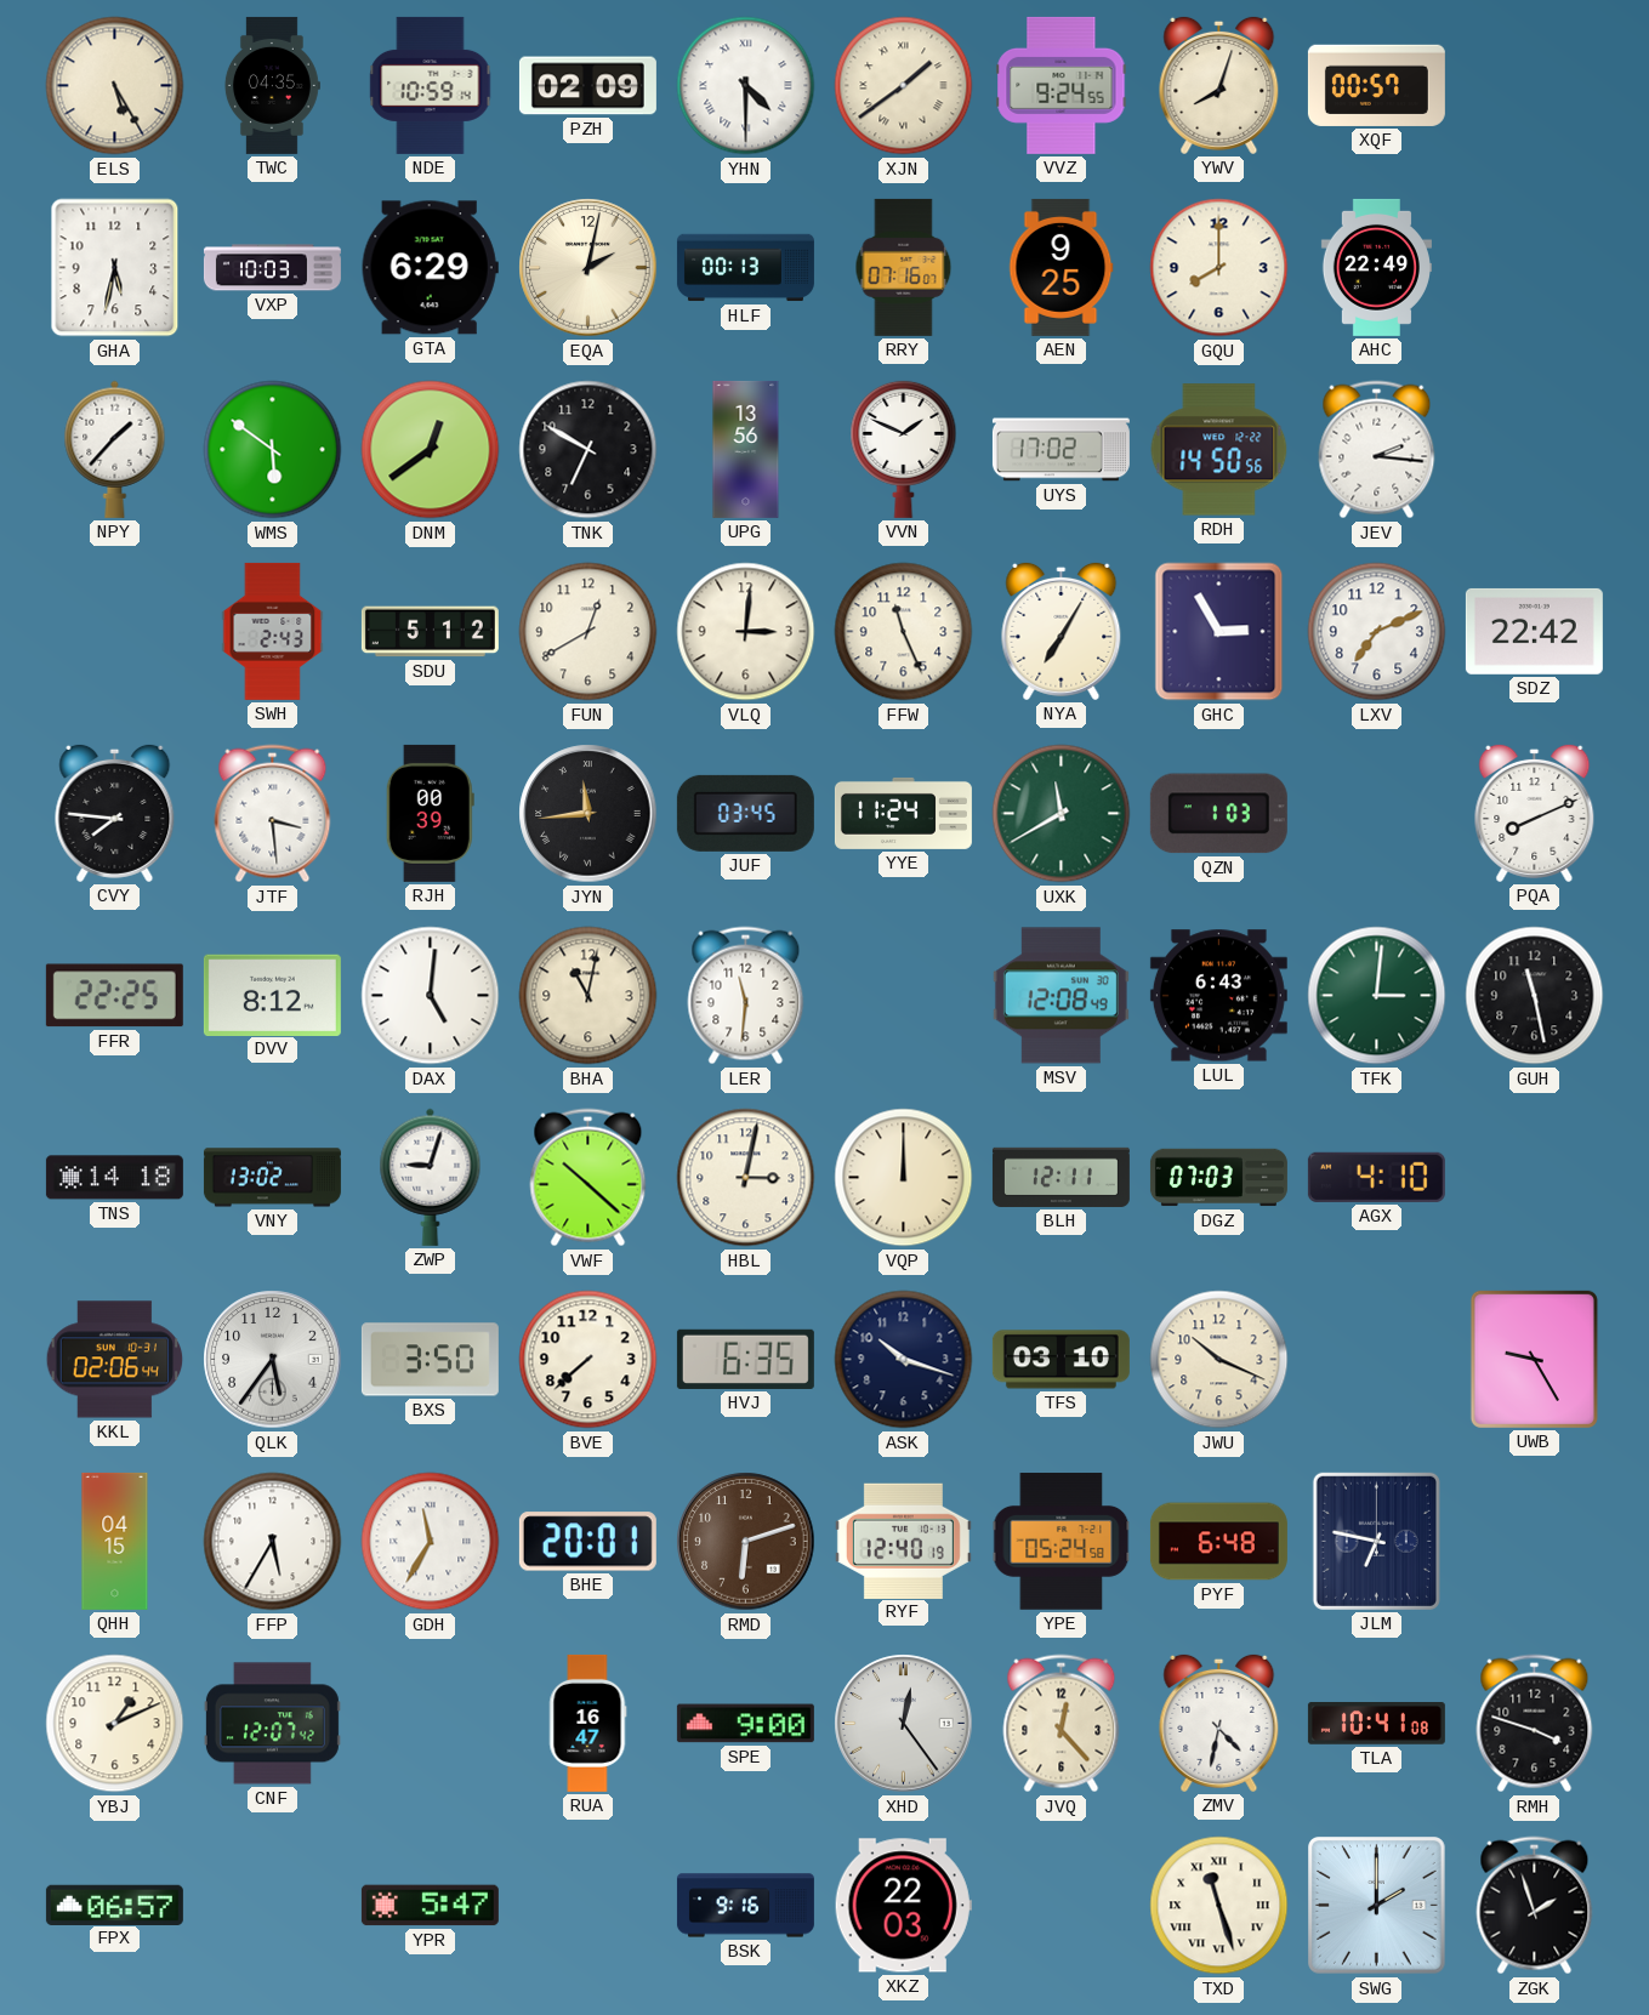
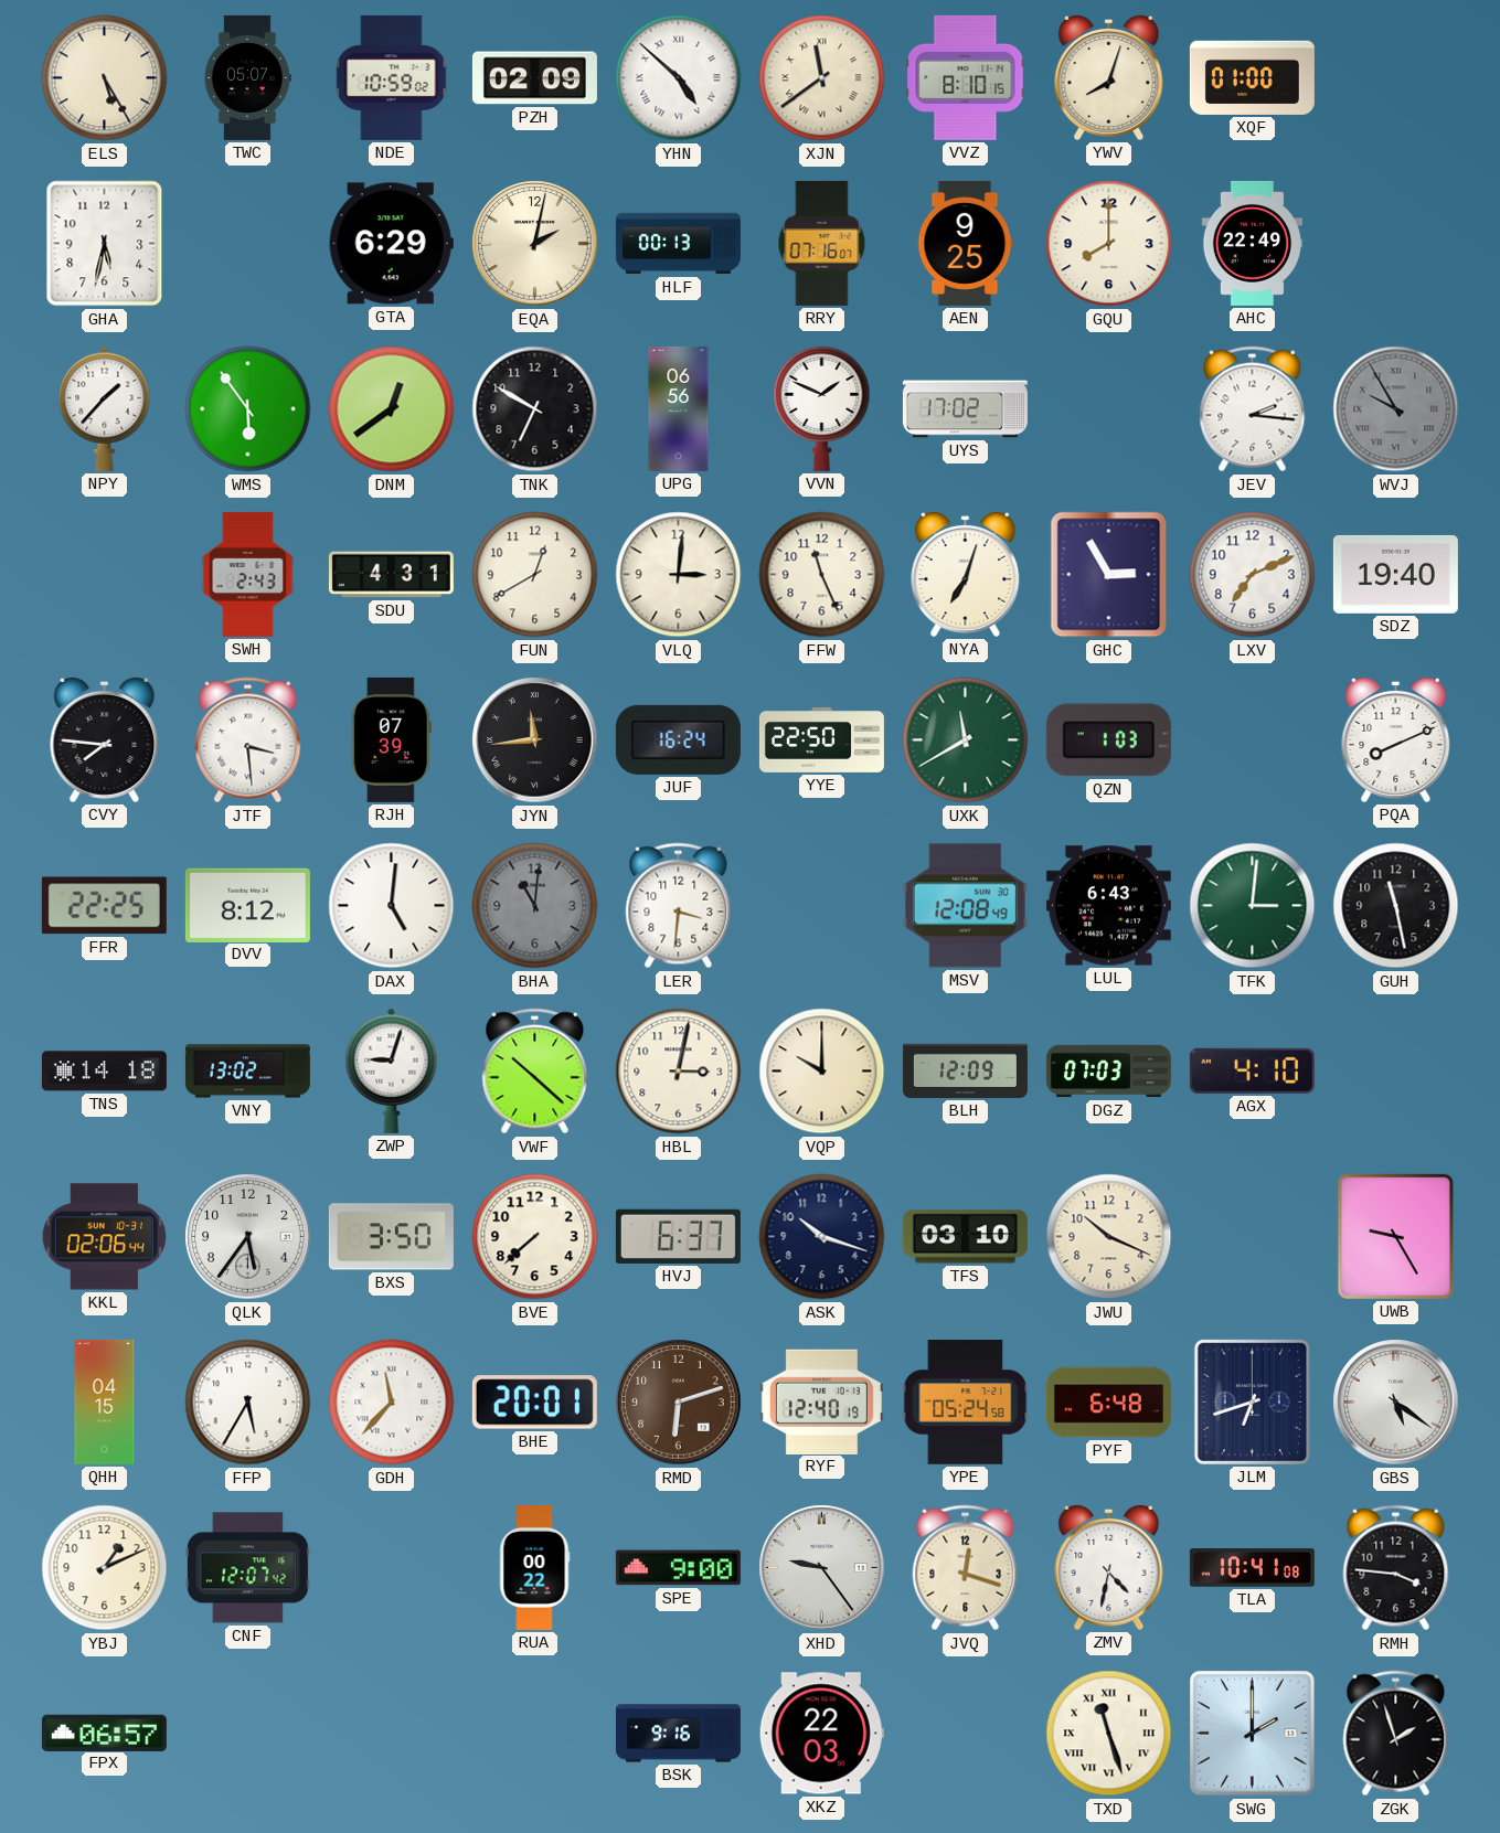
TWC: 04:35 -> 05:07
NDE: 10:59:14 -> 10:59:02
YHN: 4:30 -> 4:52
XJN: 1:39 -> 11:39
VVZ: 9:24 -> 8:10
XQF: 00:57 -> 01:00
VXP: 10:03 -> none
WMS: 5:51 -> 5:54
UPG: 13:56 -> 06:56
RDH: 14:50 -> none
WVJ: none -> 9:55
SDU: 5:12 -> 4:31
NYA: 7:05 -> 7:03
SDZ: 22:42 -> 19:40
RJH: 00:39 -> 07:39
JUF: 03:45 -> 16:24
YYE: 11:24 -> 22:50
BHA: 11:02 -> 11:01
BHA dial: cream -> grey
LER: 11:31 -> 3:31
VQP: 12:00 -> 10:00
BLH: 12:11 -> 12:09
HVJ: 6:35 -> 6:37
GDH: 11:35 -> 11:37
JLM: 6:47 -> 6:42
GBS: none -> 5:21
RUA: 16:47 -> 00:22
XHD: 12:24 -> 9:24
JVQ: 12:23 -> 12:18
RMH: 3:48 -> 3:46
YPR: 5:47 -> none
